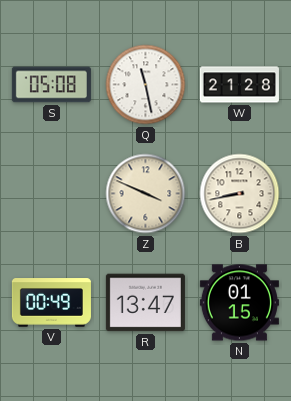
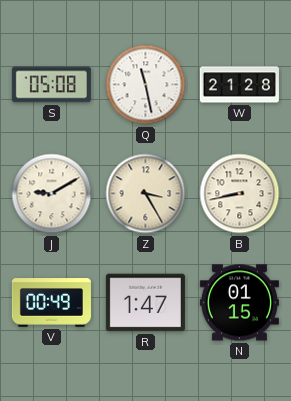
J: none -> 9:10
Z: 3:49 -> 3:25
R: 13:47 -> 1:47
